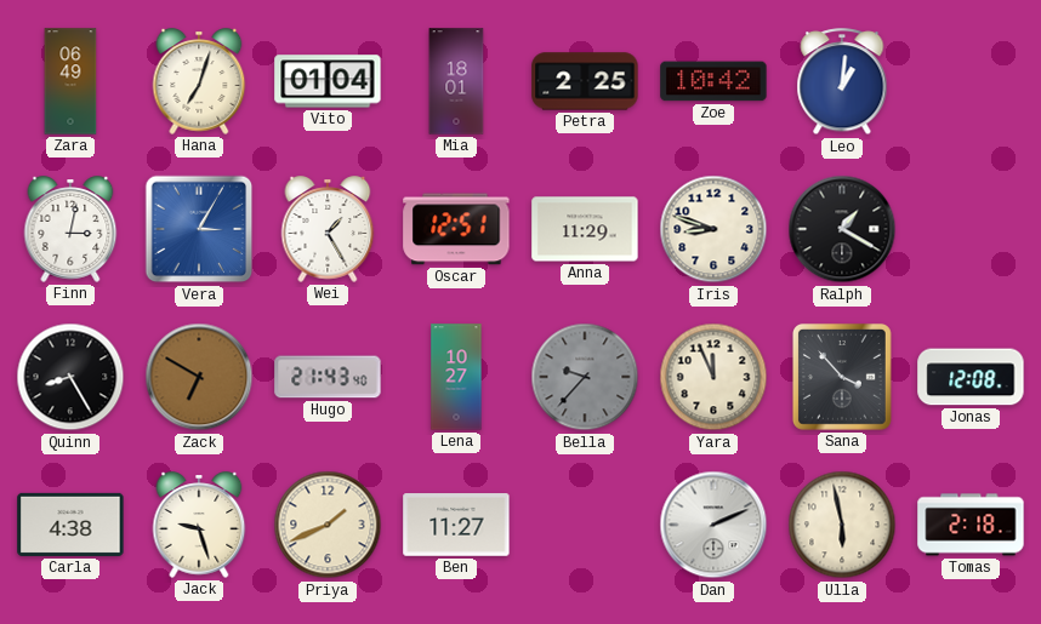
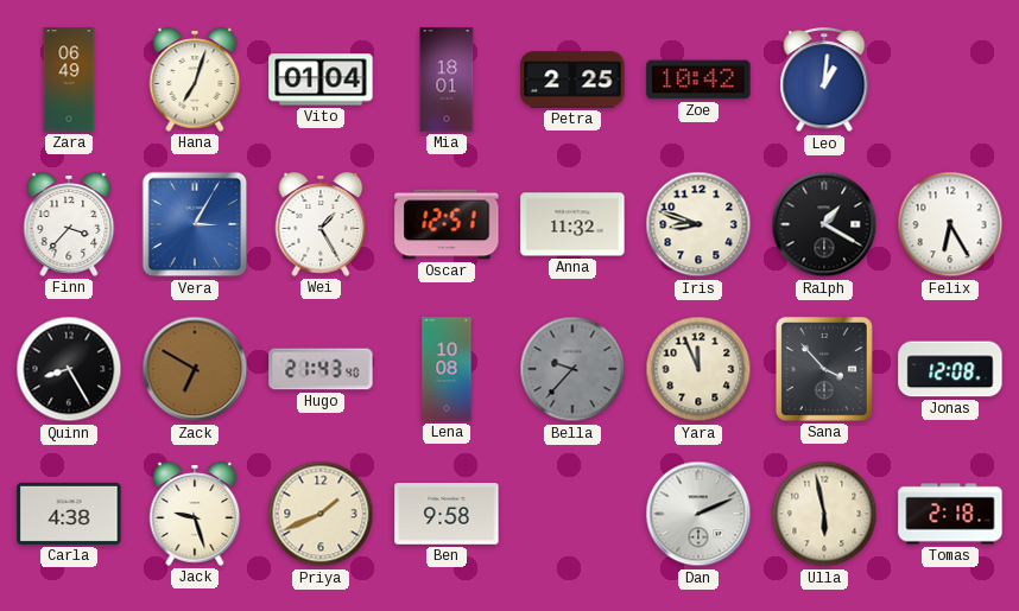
Finn: 3:02 -> 3:37
Anna: 11:29 -> 11:32
Felix: none -> 6:25
Lena: 10:27 -> 10:08
Ben: 11:27 -> 9:58
